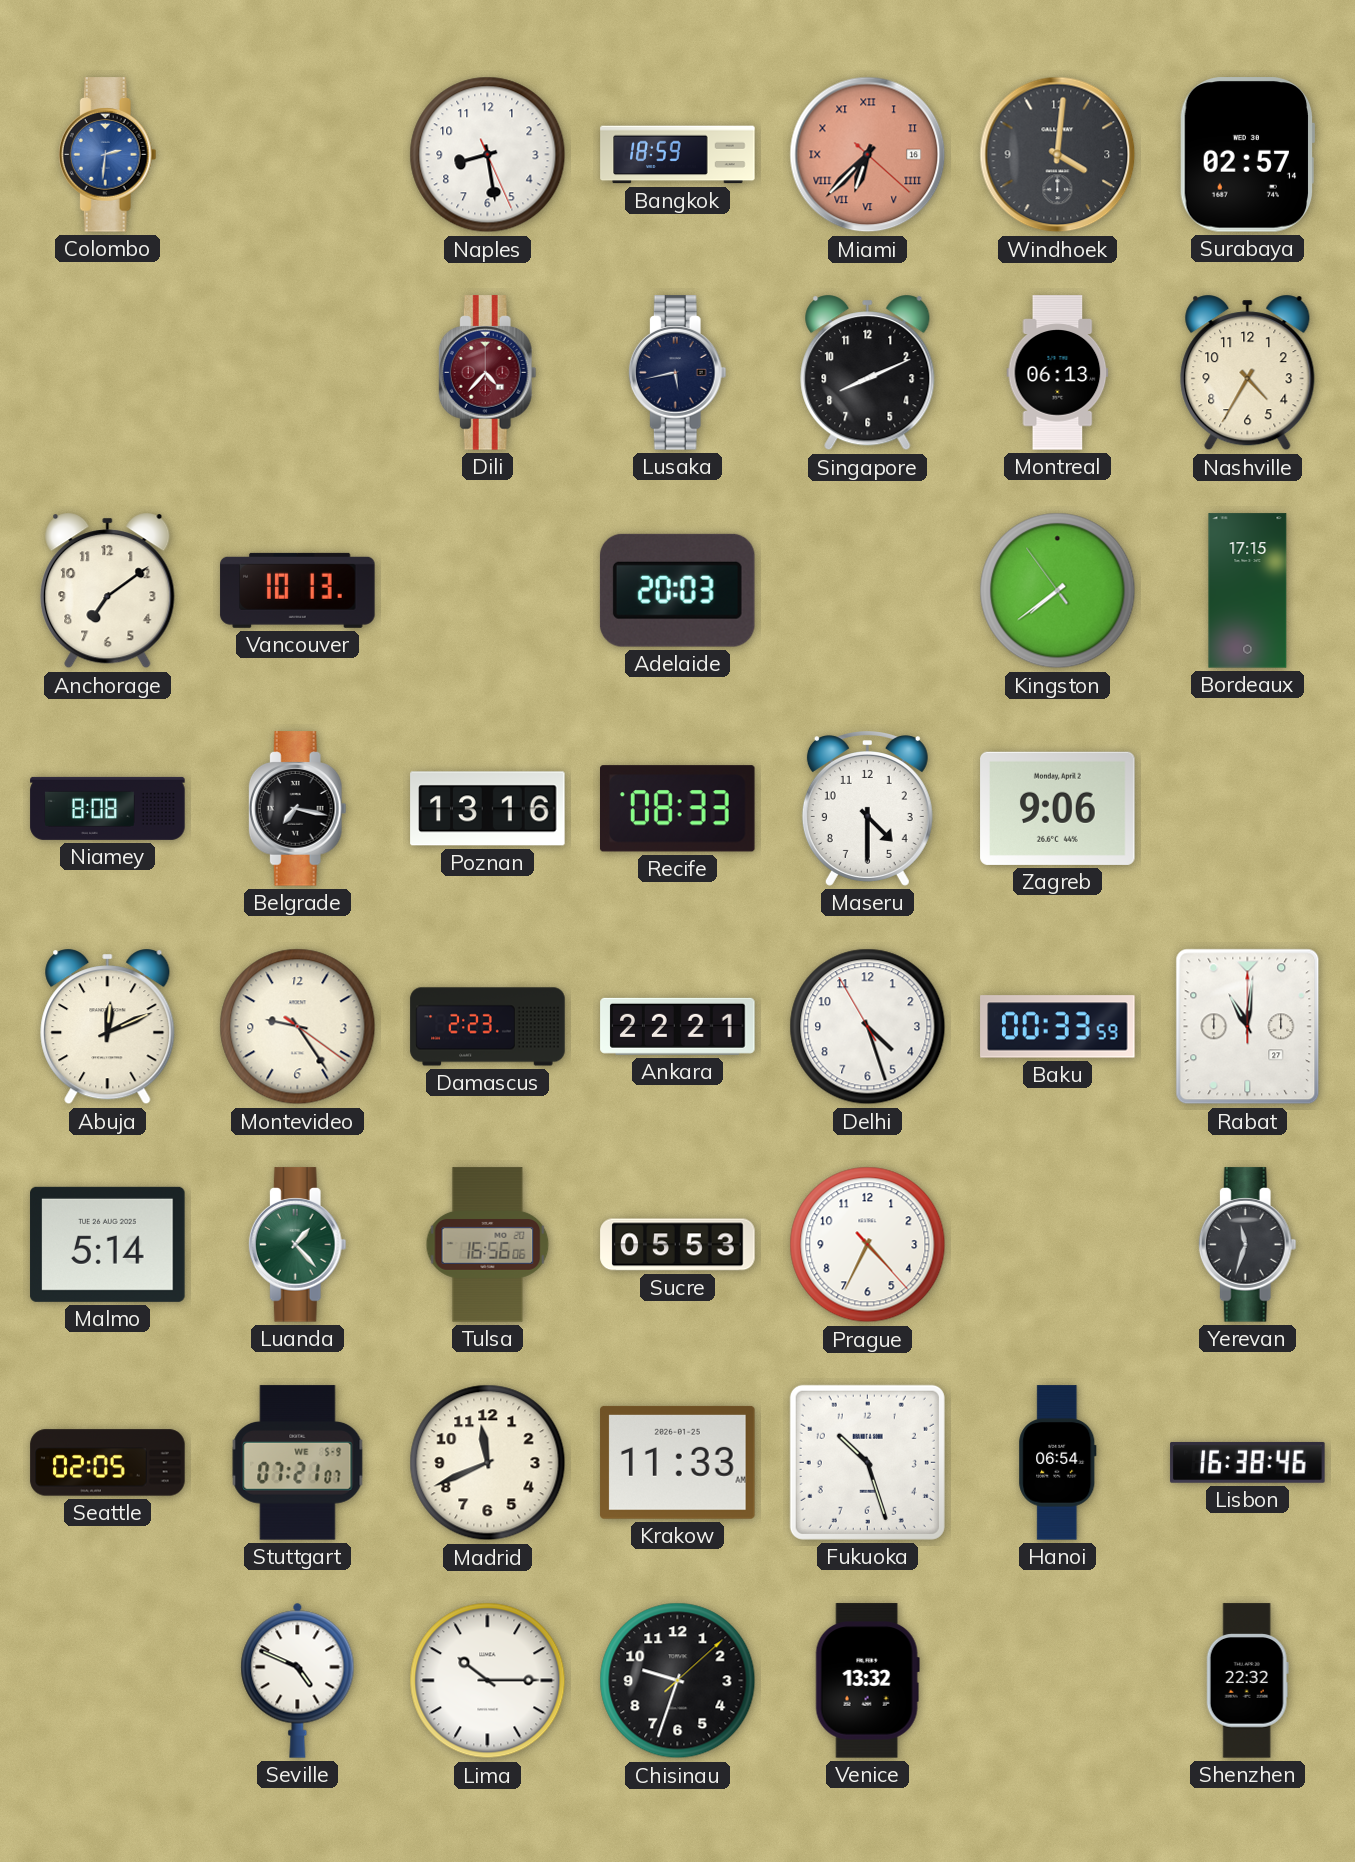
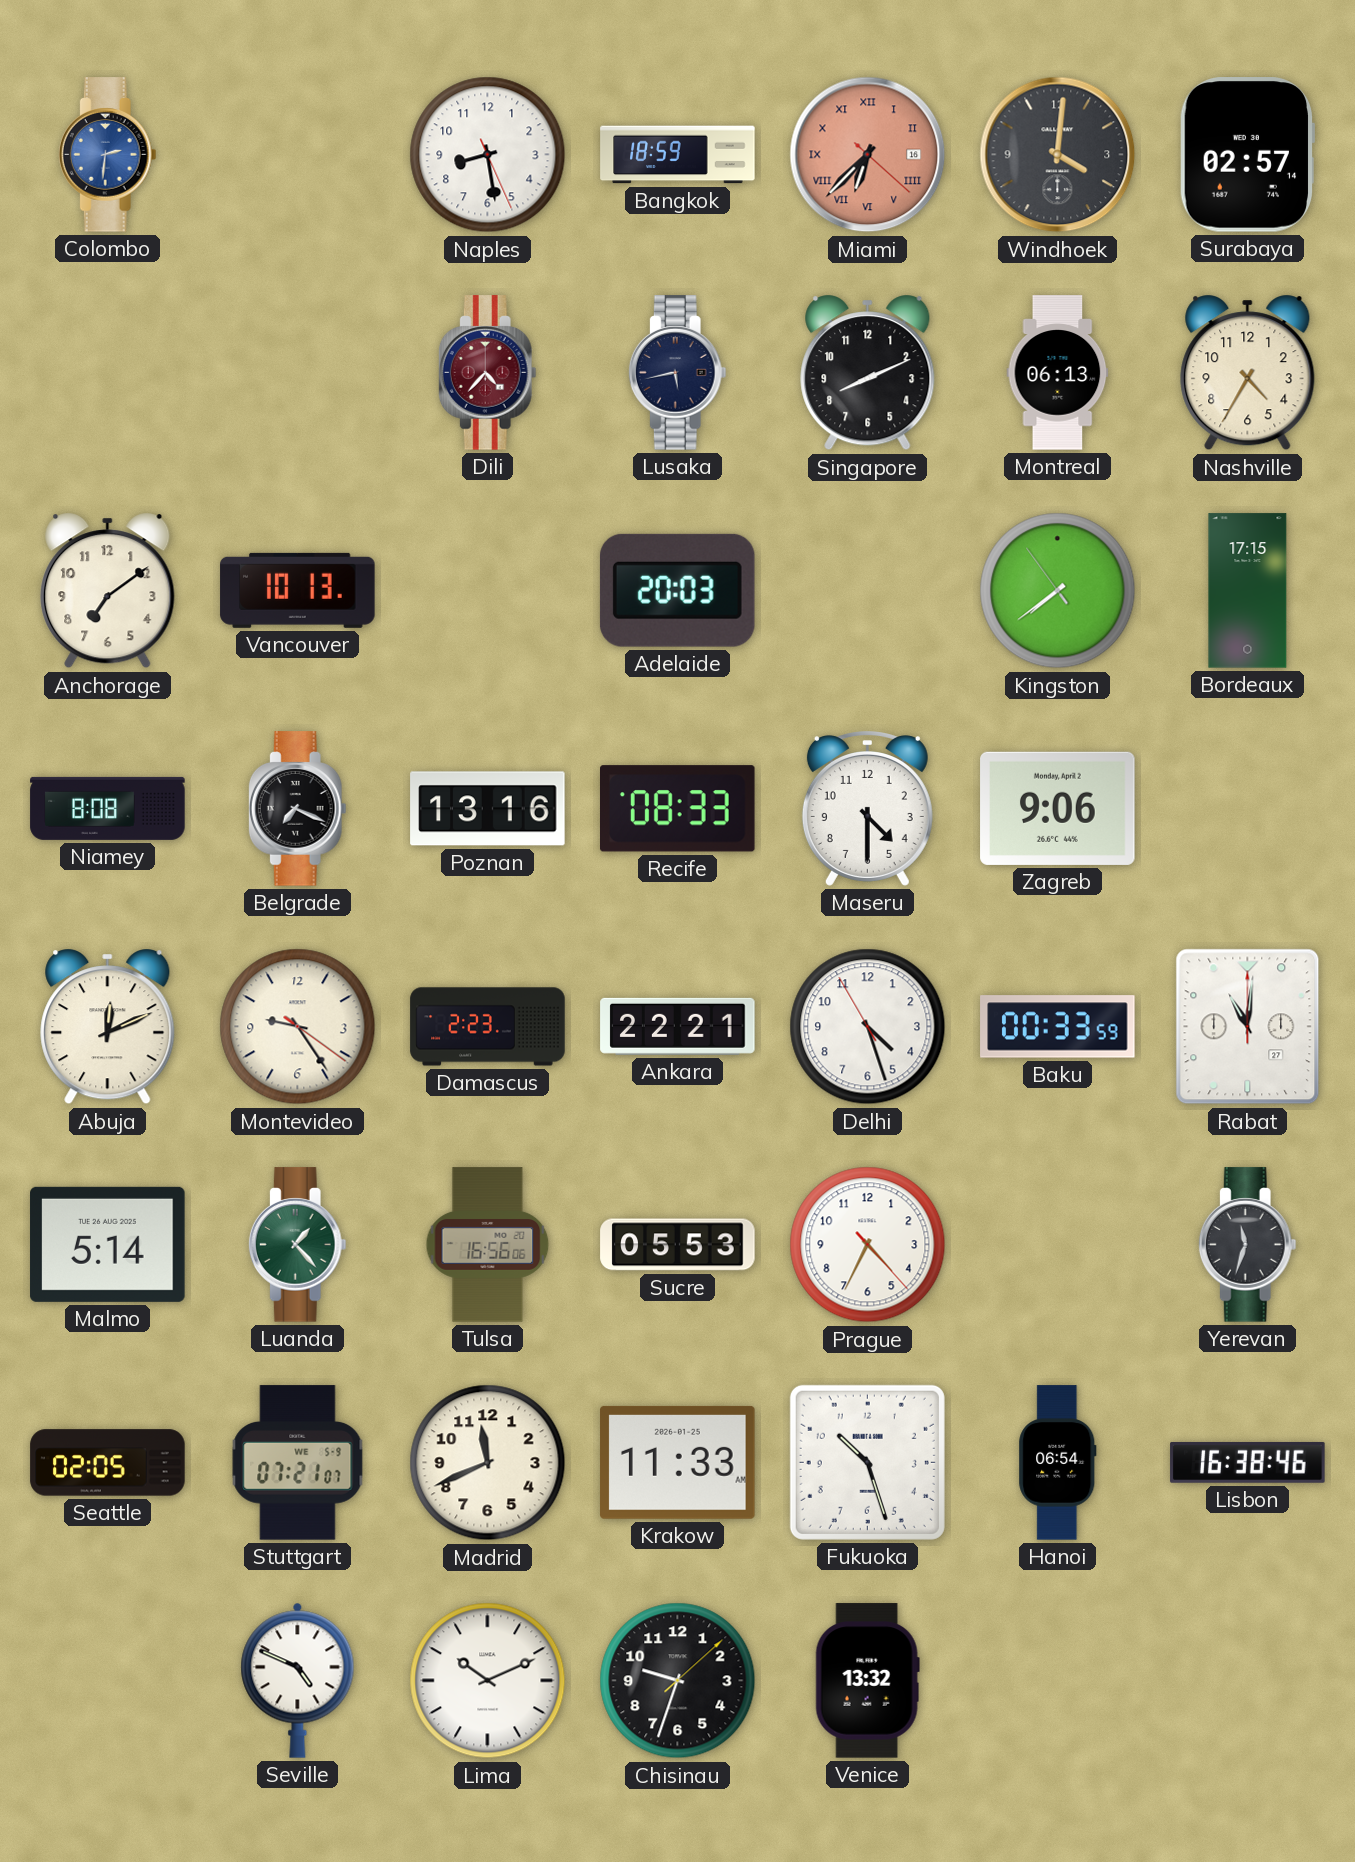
Belgrade: 7:17 -> 7:19
Lima: 10:15 -> 10:11
Shenzhen: 22:32 -> none
